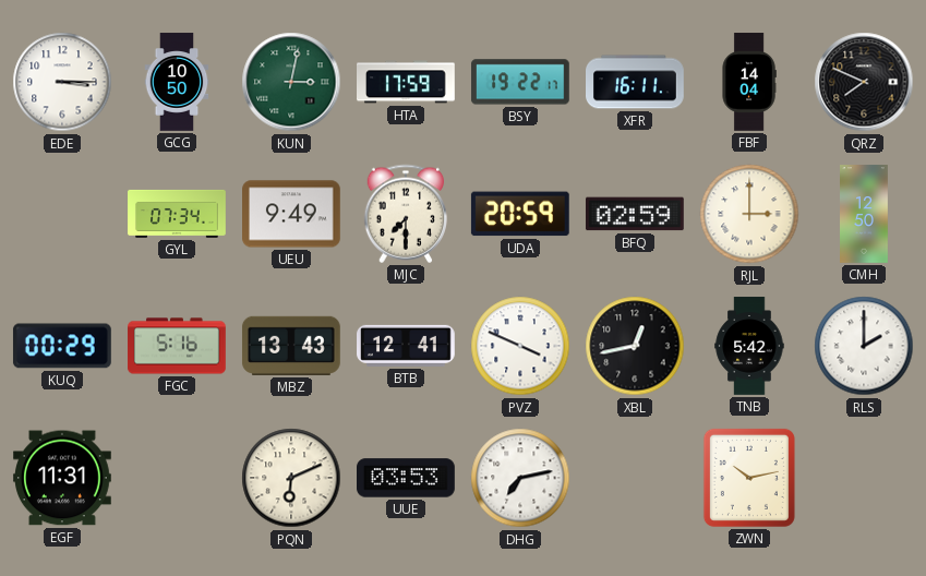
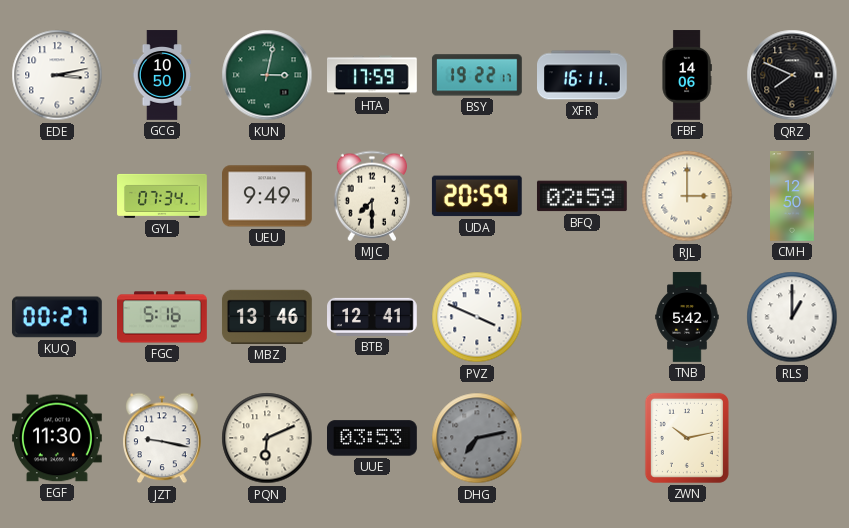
EDE: 3:15 -> 3:13
FBF: 14:04 -> 14:06
KUQ: 00:29 -> 00:27
MBZ: 13:43 -> 13:46
XBL: 12:43 -> none
RLS: 2:00 -> 1:00
EGF: 11:31 -> 11:30
JZT: none -> 9:17
DHG dial: white -> grey
